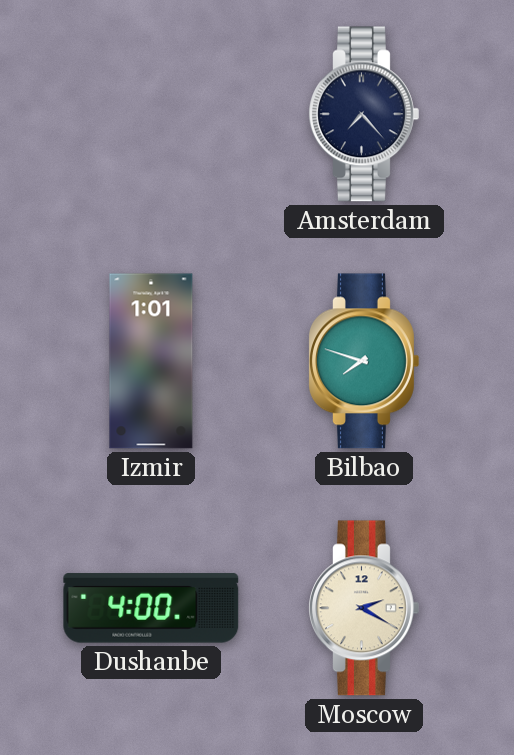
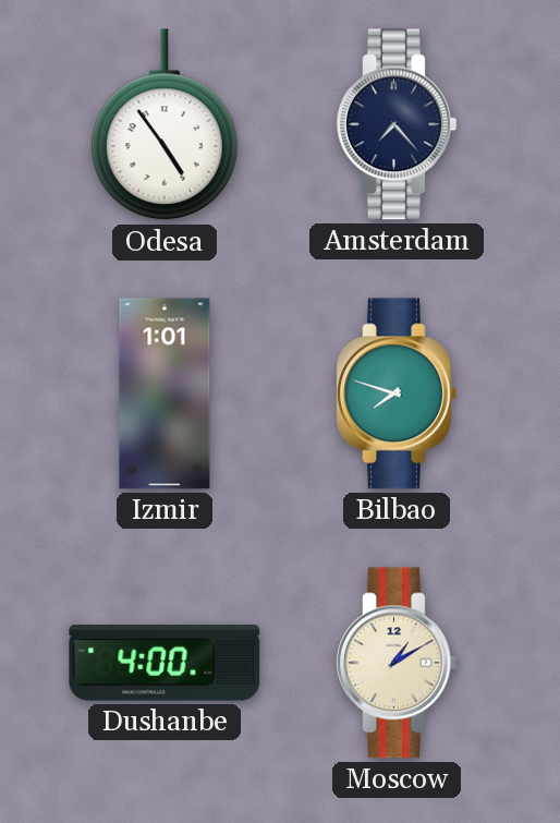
Odesa: none -> 4:54
Moscow: 2:20 -> 1:10
